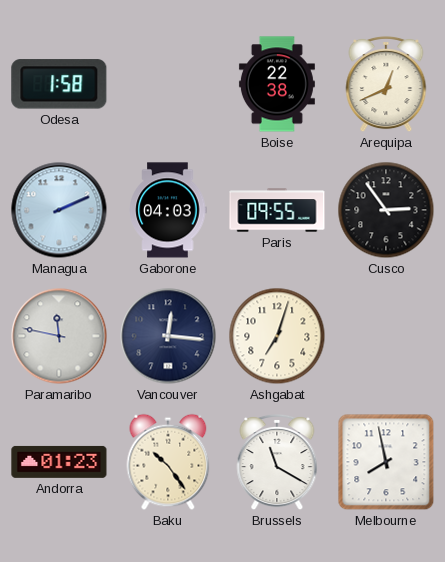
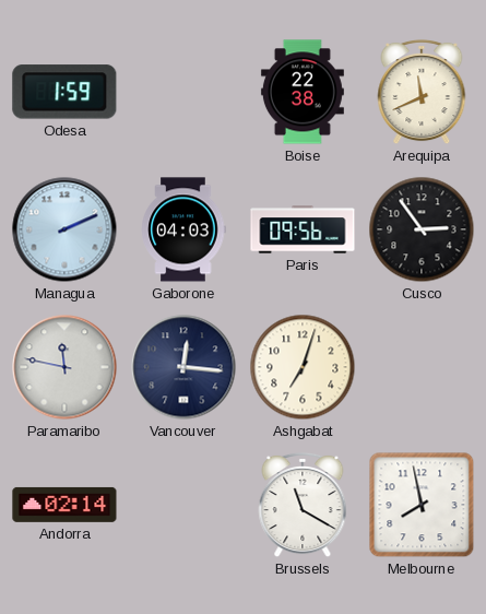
Odesa: 1:58 -> 1:59
Arequipa: 12:41 -> 11:41
Paris: 09:55 -> 09:56
Andorra: 01:23 -> 02:14
Baku: 10:24 -> none
